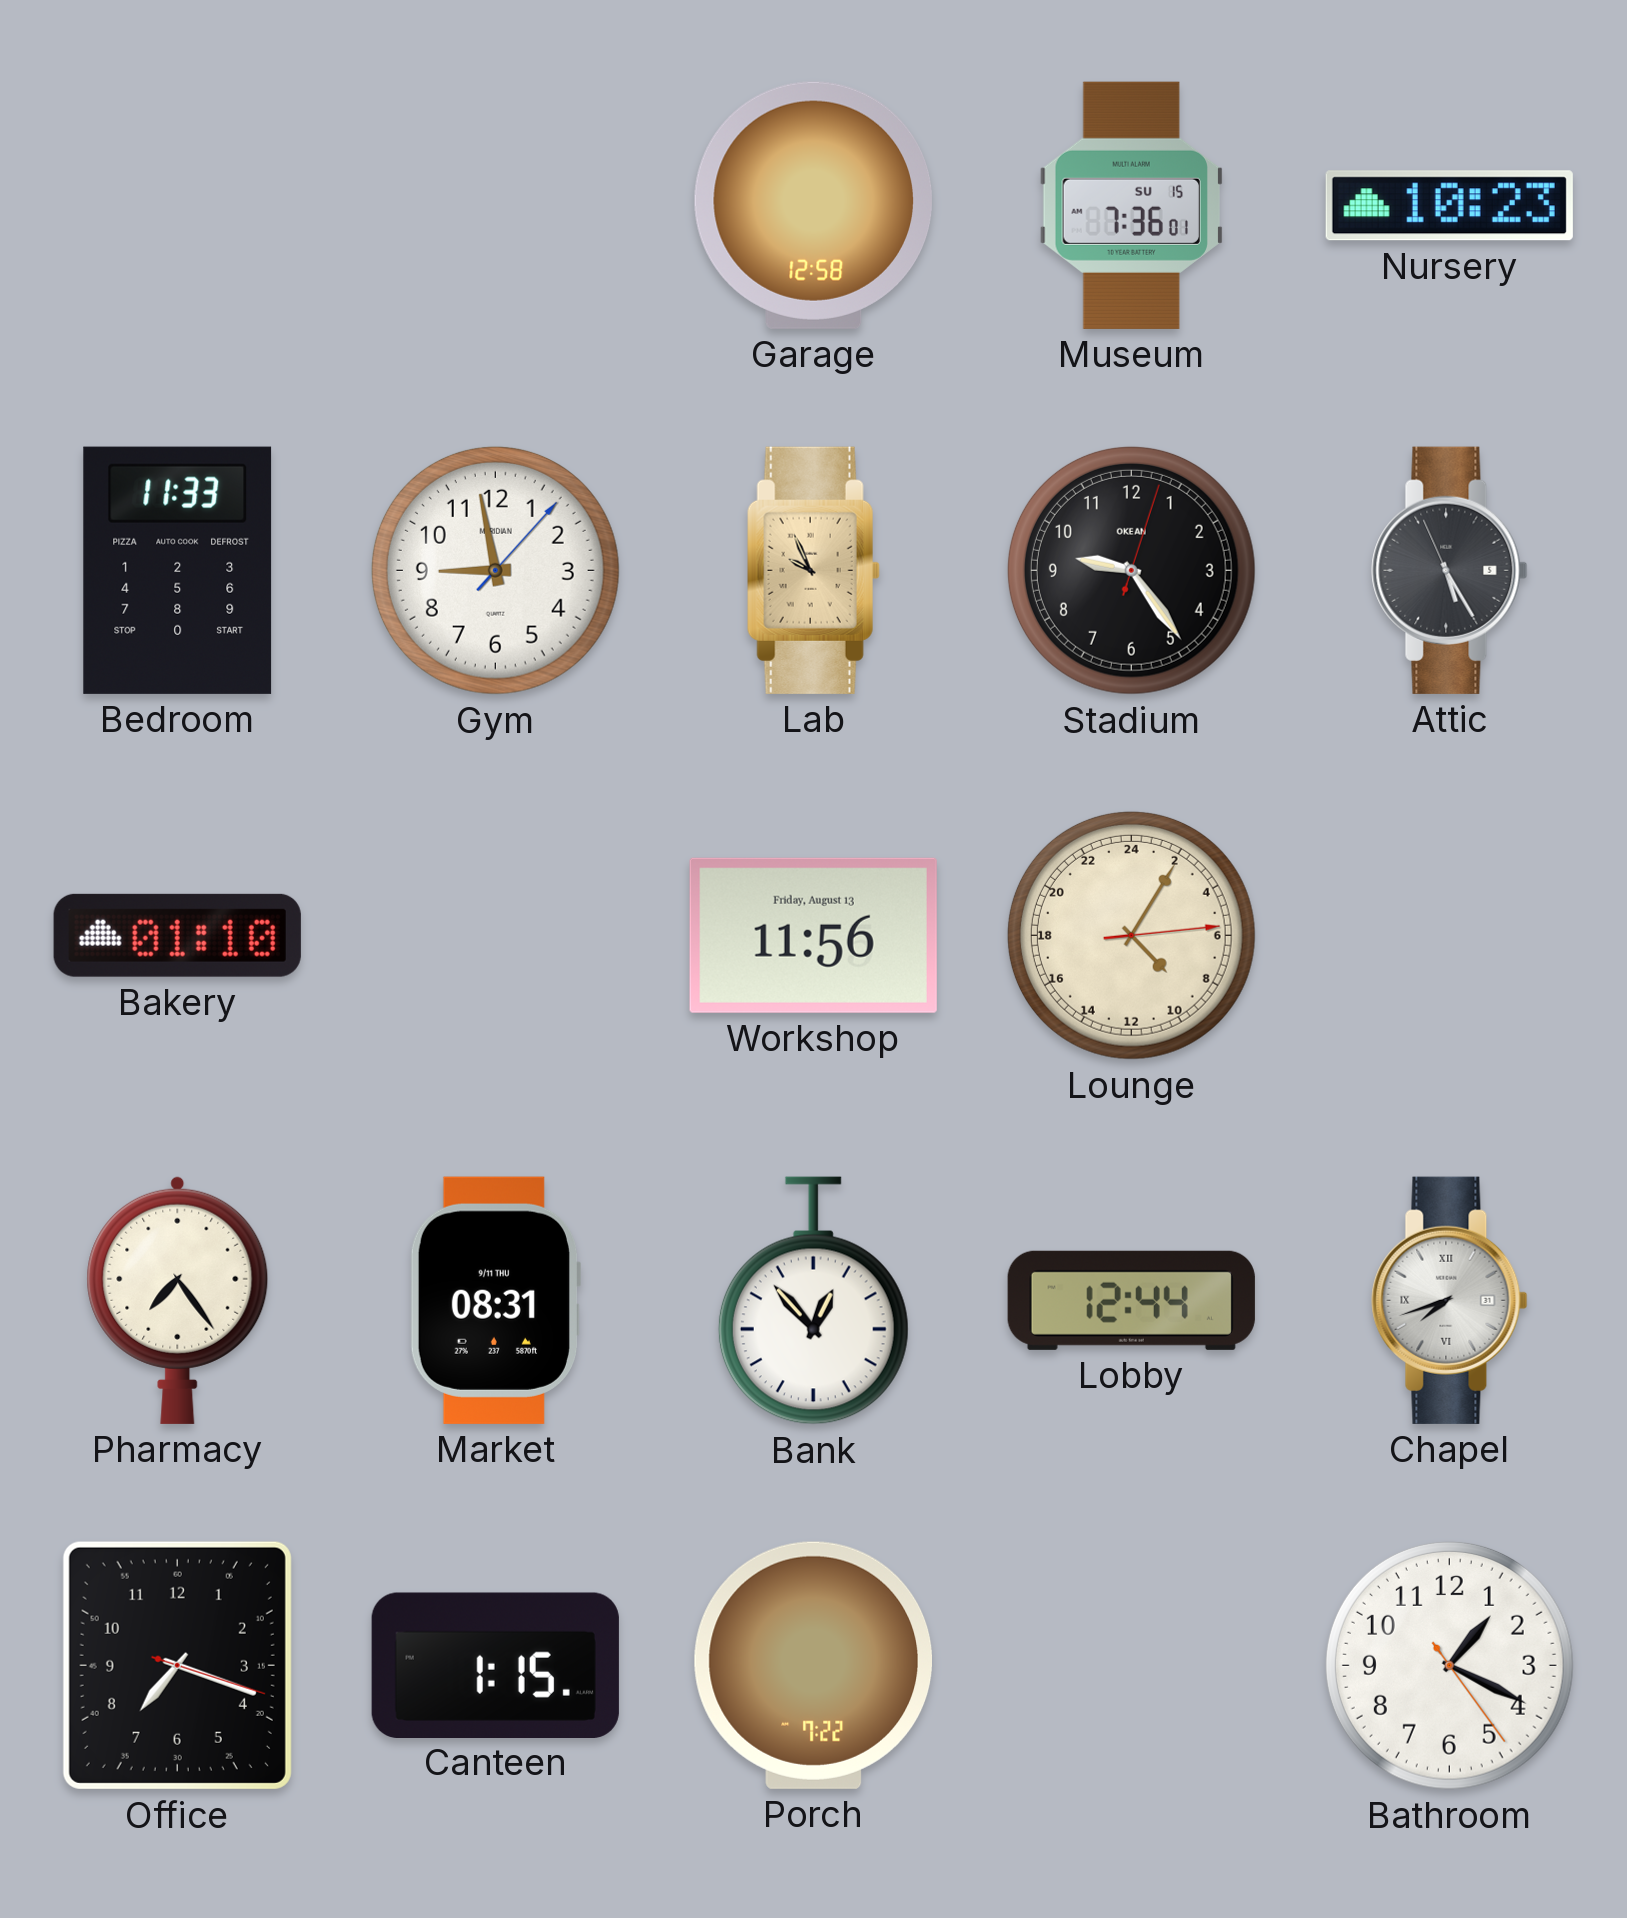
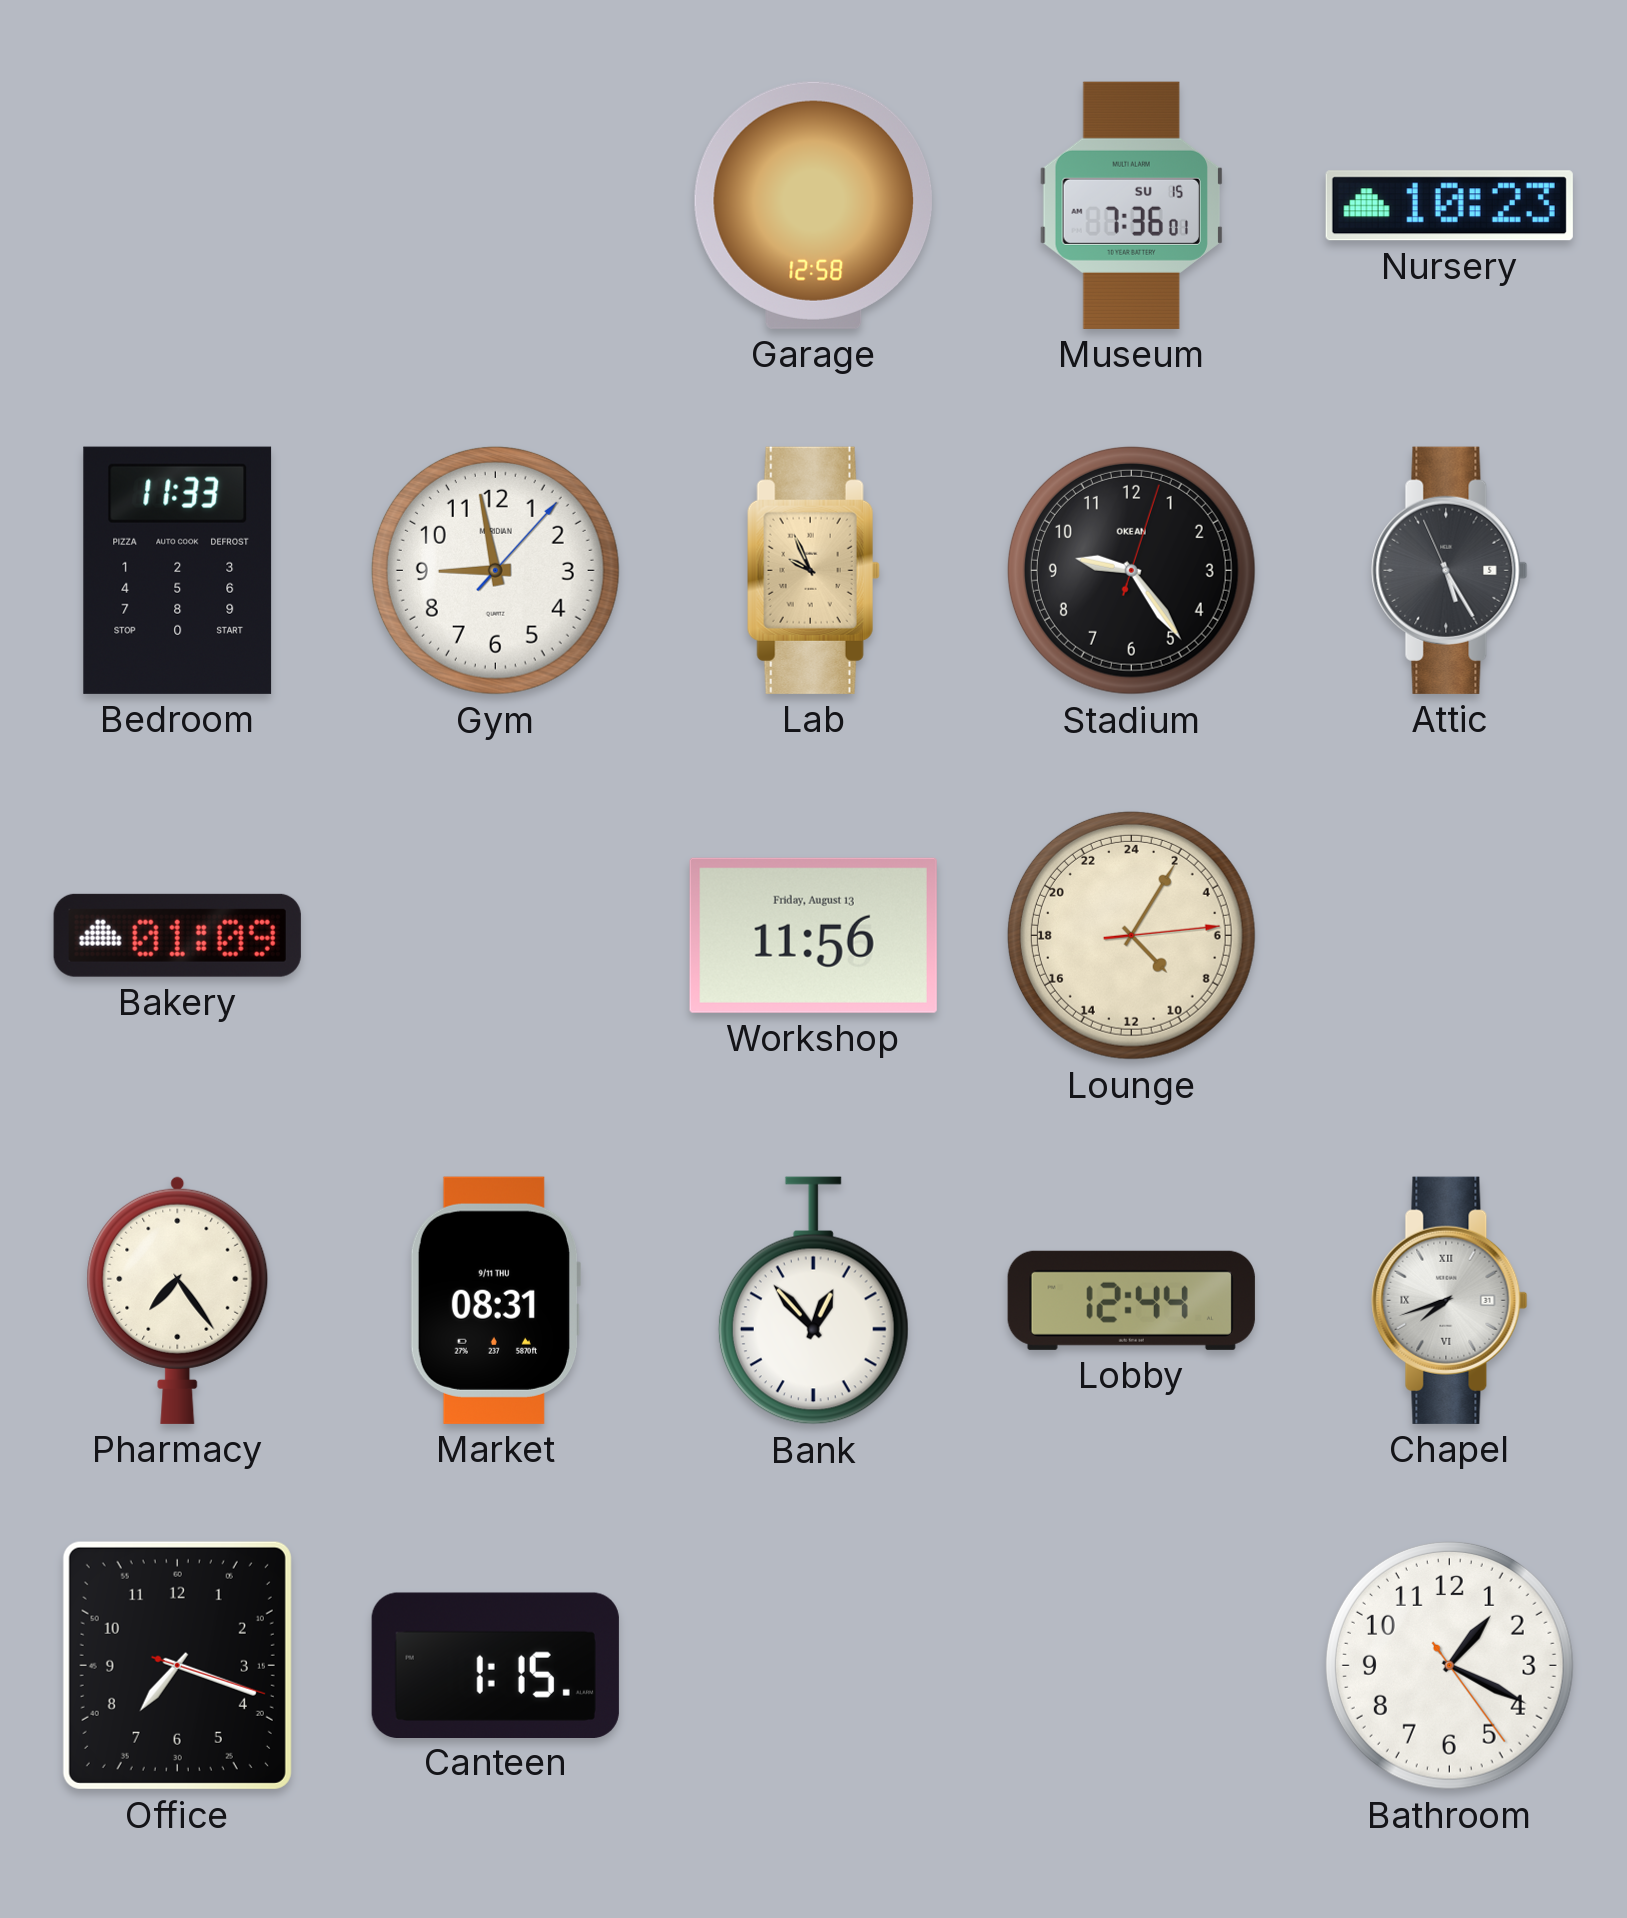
Bakery: 01:10 -> 01:09
Porch: 7:22 -> none
